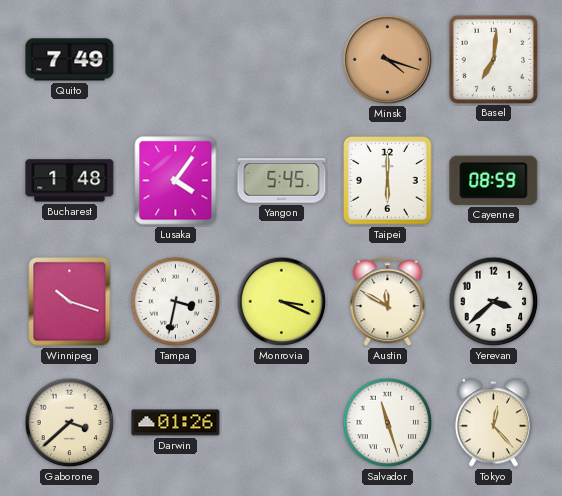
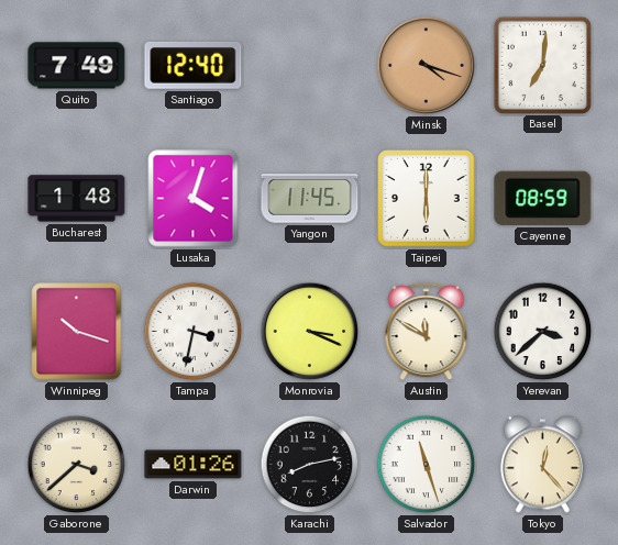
Santiago: none -> 12:40
Lusaka: 4:06 -> 4:03
Yangon: 5:45 -> 11:45
Karachi: none -> 8:13
